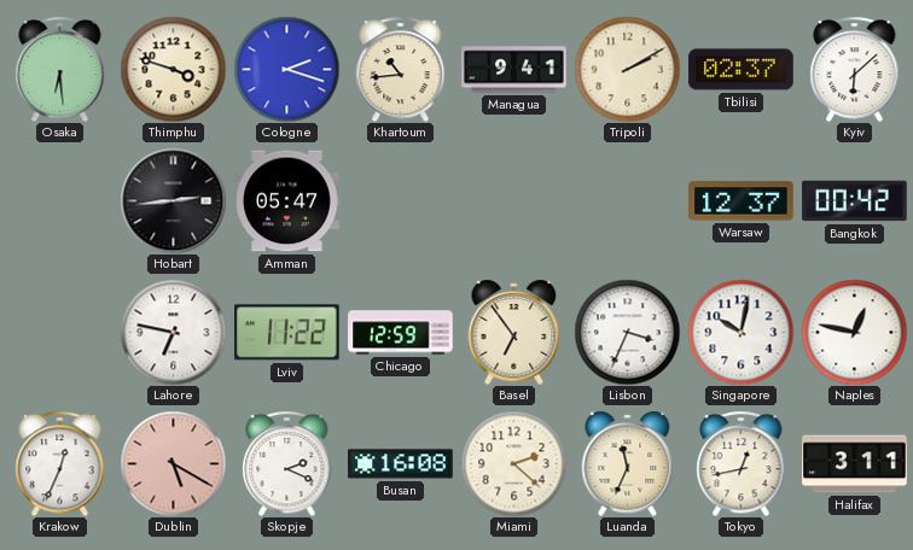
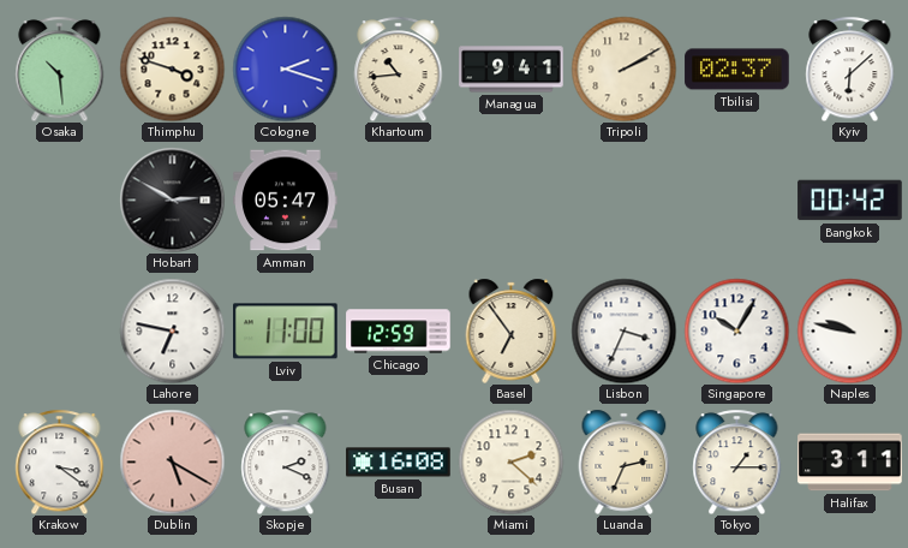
Osaka: 6:29 -> 10:29
Hobart: 2:44 -> 2:50
Warsaw: 12:37 -> none
Lviv: 11:22 -> 11:00
Singapore: 10:02 -> 10:05
Naples: 12:47 -> 9:47
Krakow: 12:34 -> 3:21
Luanda: 11:34 -> 2:34
Tokyo: 12:43 -> 1:15
